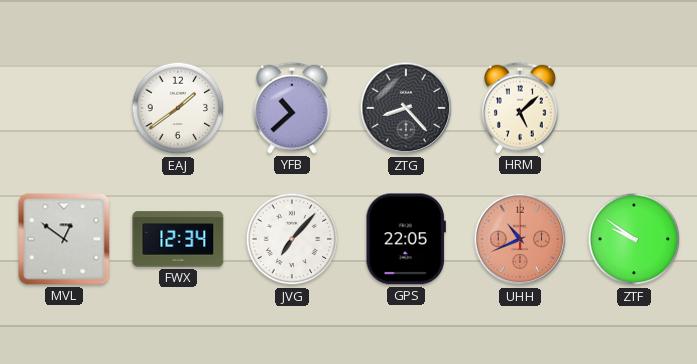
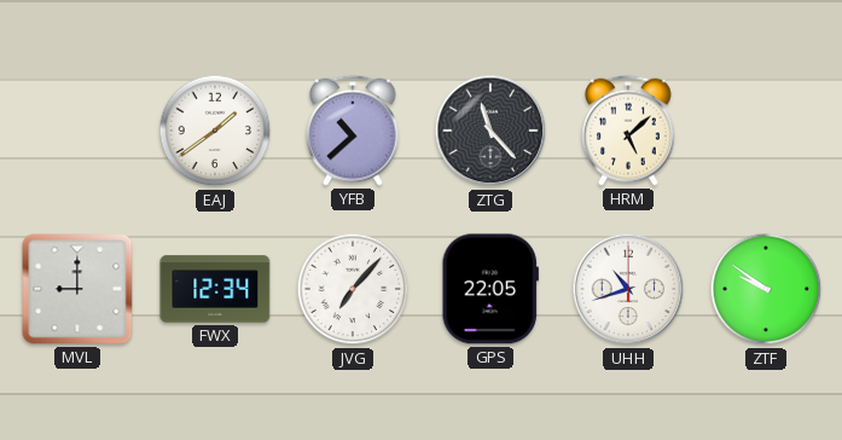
ZTG: 8:23 -> 11:23
MVL: 12:51 -> 9:00
UHH: 10:41 -> 10:42
UHH dial: salmon -> white
